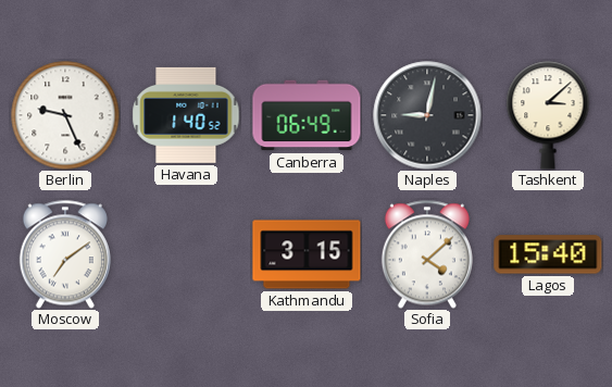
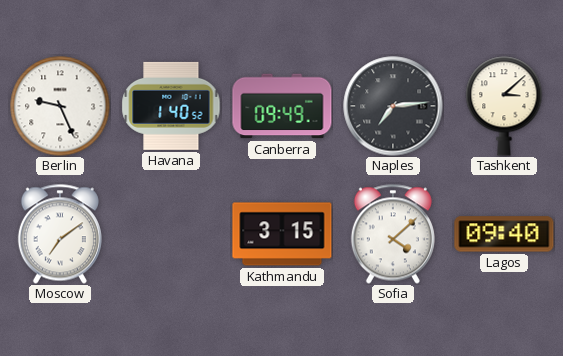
Canberra: 06:49 -> 09:49
Naples: 9:02 -> 7:14
Lagos: 15:40 -> 09:40
